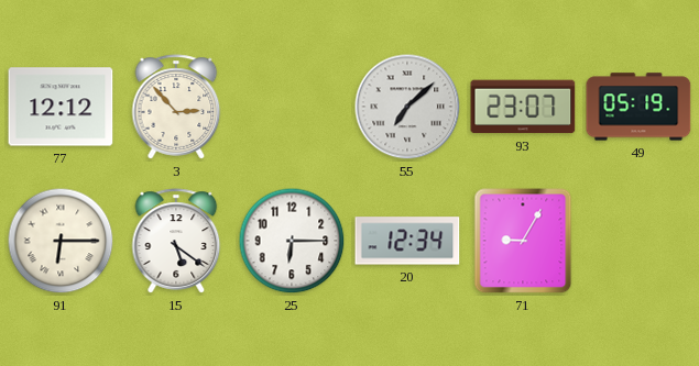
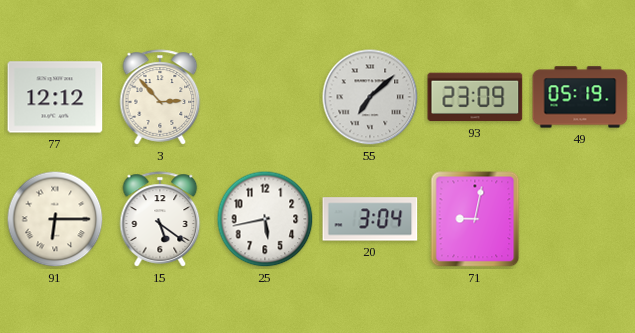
93: 23:07 -> 23:09
25: 6:15 -> 5:43
20: 12:34 -> 3:04
71: 9:05 -> 9:02
